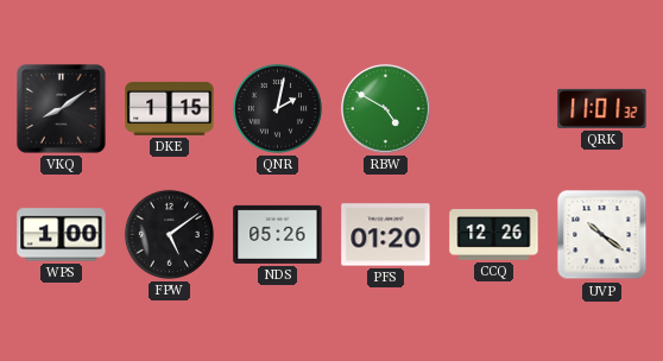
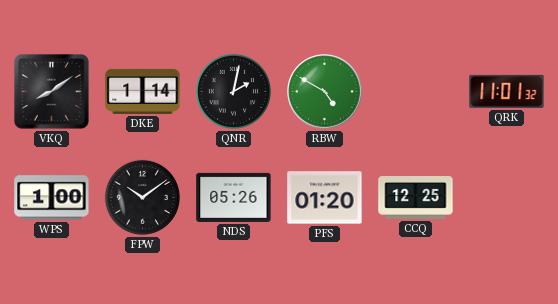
DKE: 1:15 -> 1:14
FPW: 5:09 -> 10:09
CCQ: 12:26 -> 12:25
UVP: 10:21 -> none
